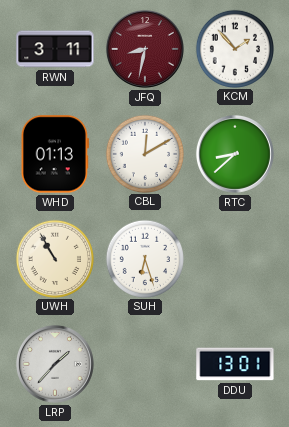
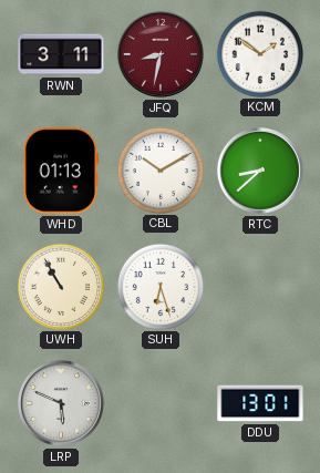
KCM: 1:53 -> 1:51
CBL: 12:10 -> 10:10
LRP: 1:37 -> 5:49
